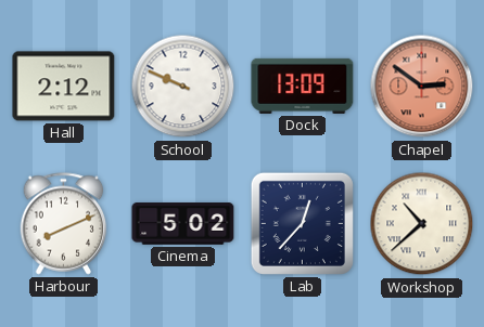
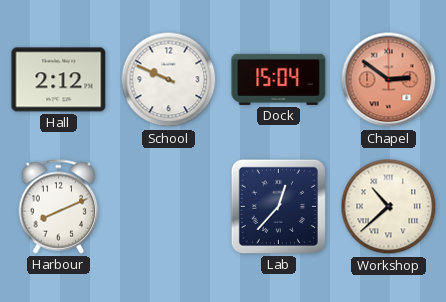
Dock: 13:09 -> 15:04
Cinema: 5:02 -> none
